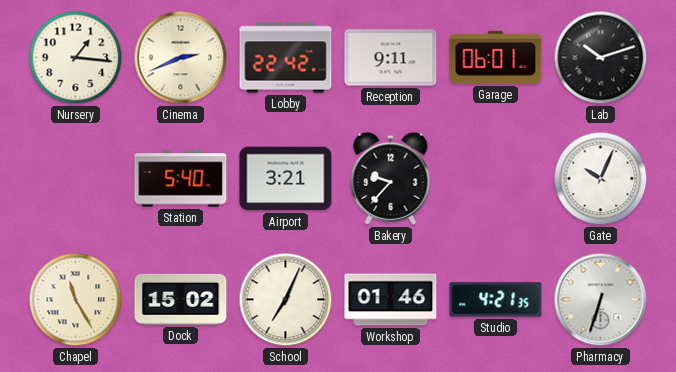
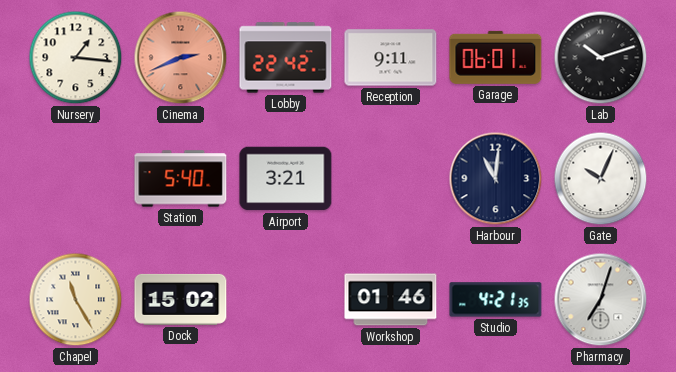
Cinema dial: cream -> salmon
Bakery: 9:37 -> none
Harbour: none -> 11:01
School: 7:04 -> none
Pharmacy: 6:33 -> 7:03
